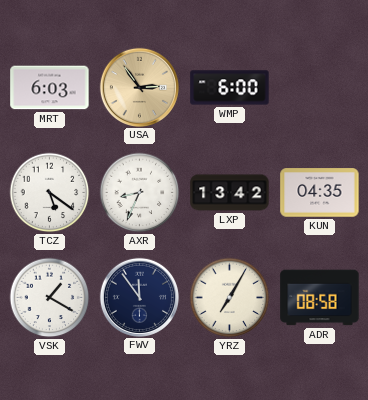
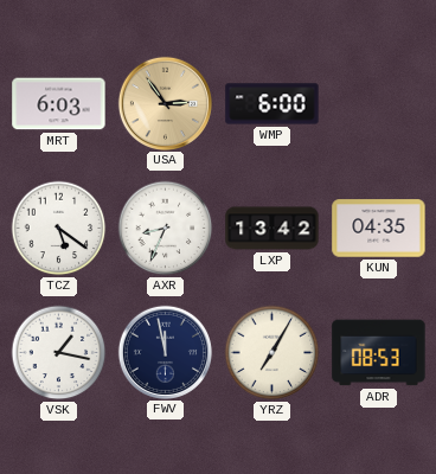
VSK: 1:20 -> 1:17
FWV: 11:54 -> 11:58
ADR: 08:58 -> 08:53
